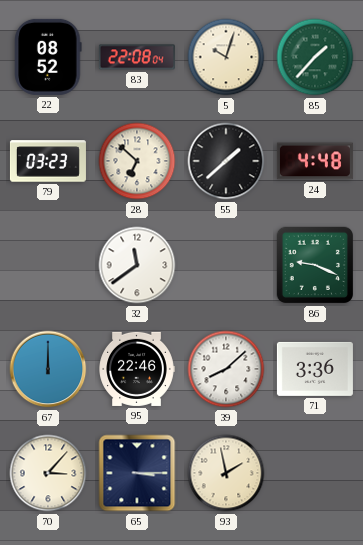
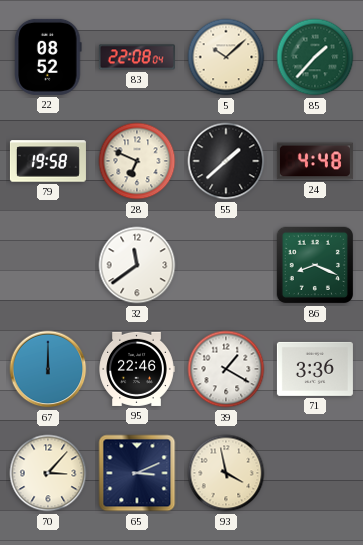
5: 10:03 -> 10:08
79: 03:23 -> 19:58
28: 6:52 -> 6:49
86: 9:19 -> 8:19
39: 8:08 -> 1:20
65: 3:15 -> 3:11
93: 1:58 -> 3:58
